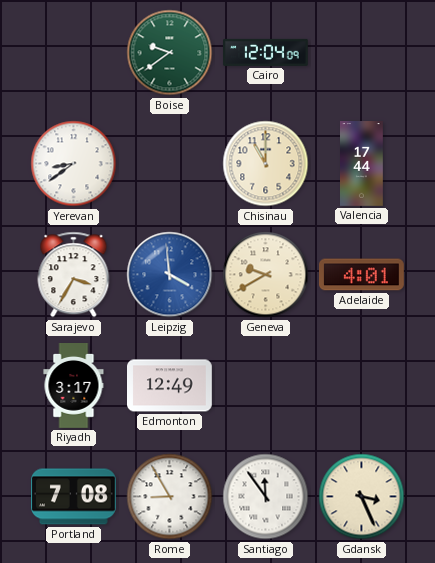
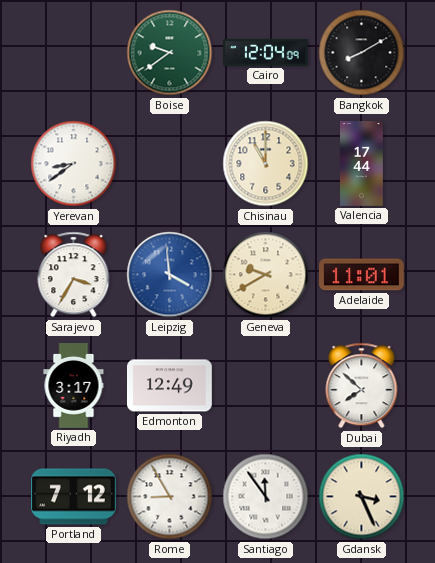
Bangkok: none -> 8:10
Adelaide: 4:01 -> 11:01
Dubai: none -> 7:52
Portland: 7:08 -> 7:12
